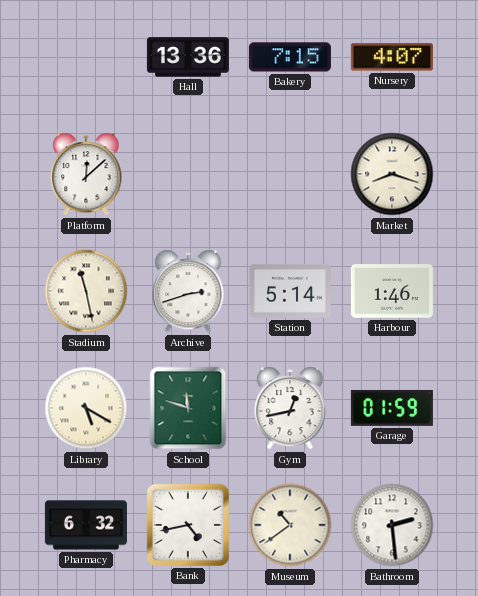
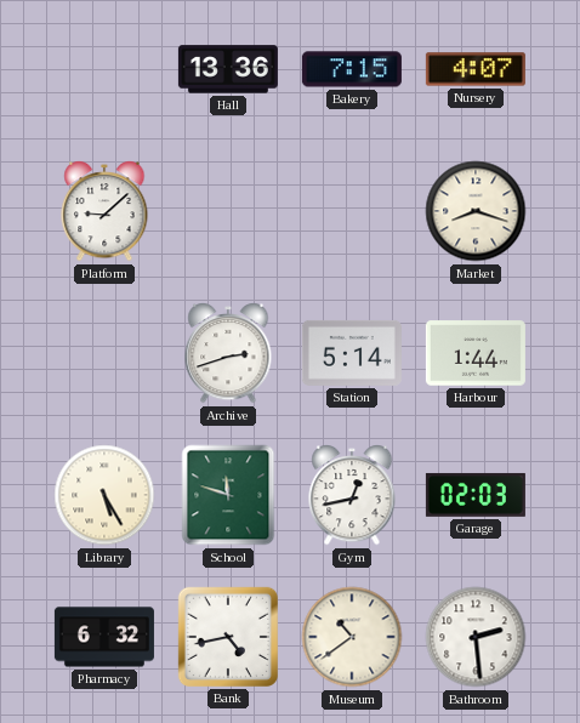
Platform: 12:08 -> 9:08
Stadium: 11:28 -> none
Harbour: 1:46 -> 1:44
Library: 5:20 -> 5:25
Garage: 01:59 -> 02:03
